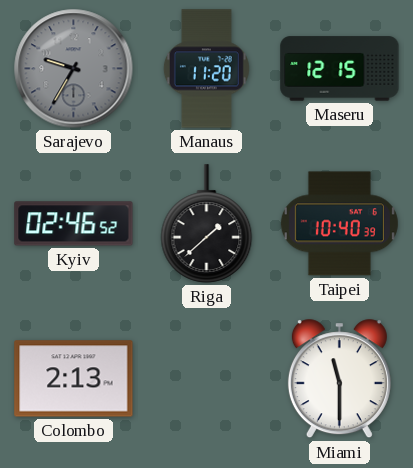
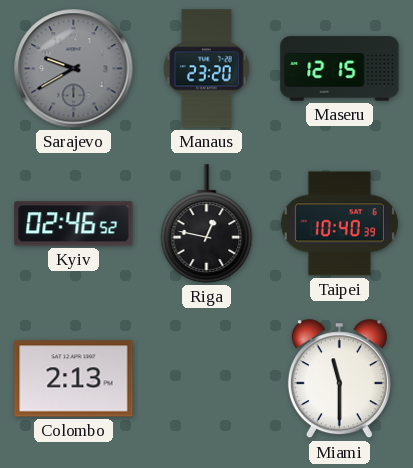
Sarajevo: 9:35 -> 9:40
Manaus: 11:20 -> 23:20
Riga: 1:38 -> 12:47
